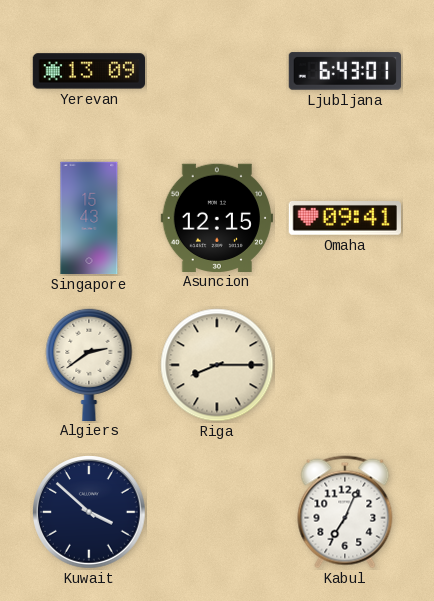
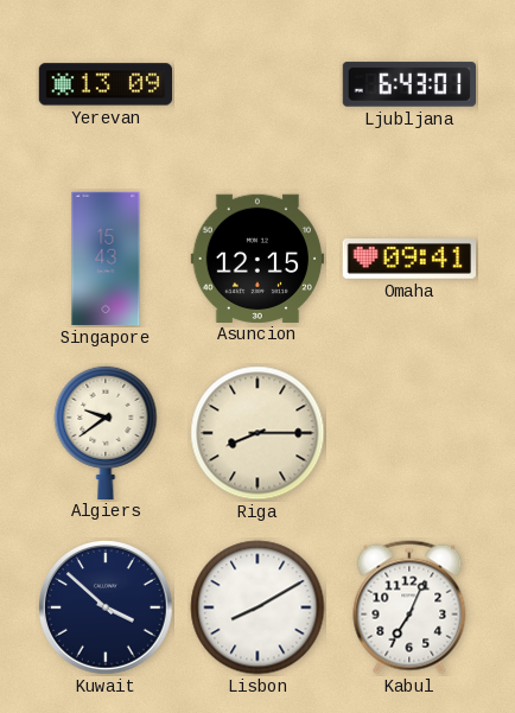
Algiers: 2:39 -> 9:39
Lisbon: none -> 8:10
